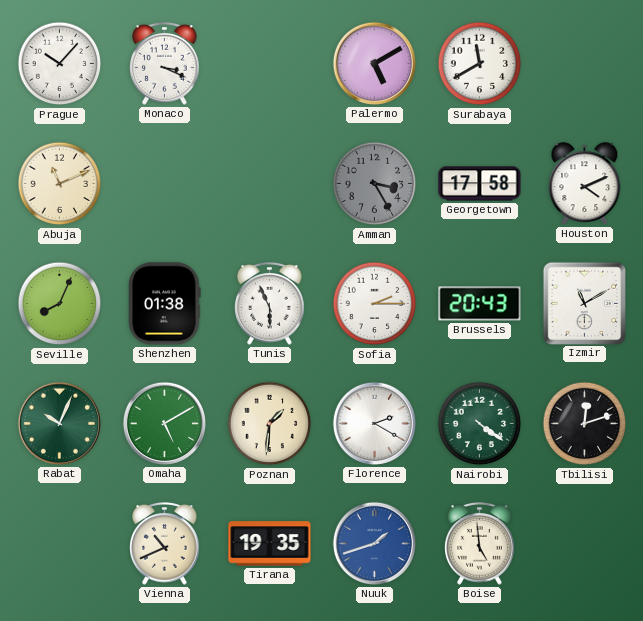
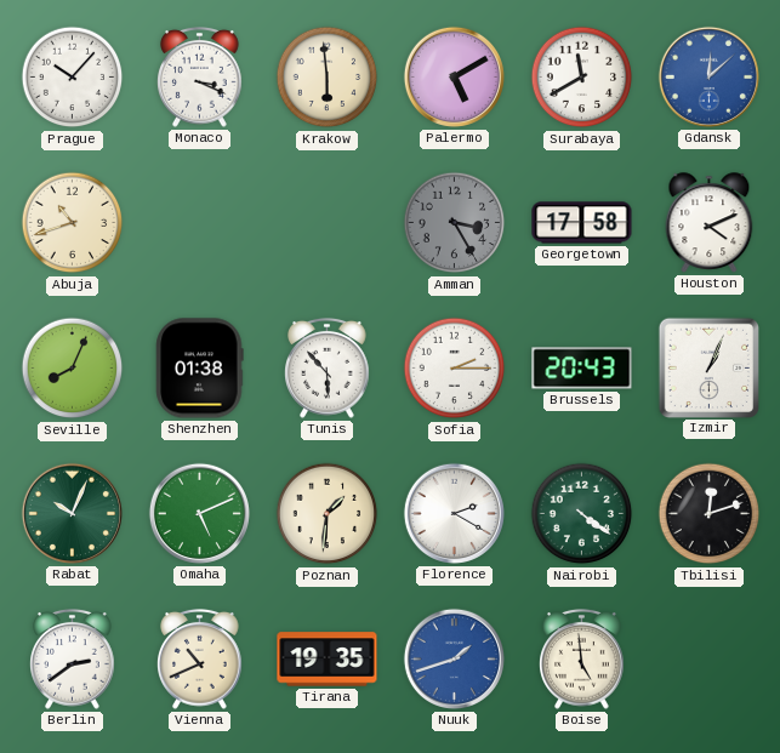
Krakow: none -> 5:59
Gdansk: none -> 12:08
Abuja: 11:11 -> 10:42
Tunis: 5:56 -> 5:53
Izmir: 11:10 -> 1:04
Omaha: 5:10 -> 5:11
Berlin: none -> 2:39
